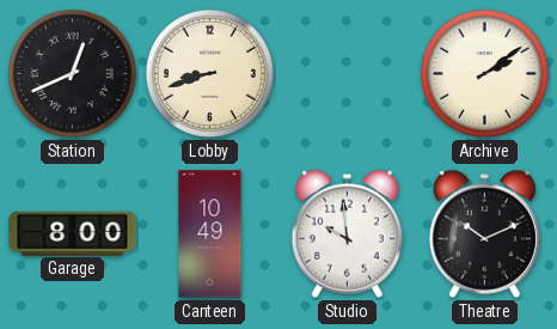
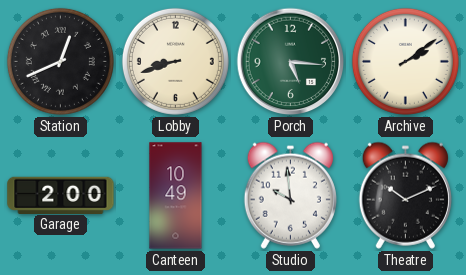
Porch: none -> 5:16
Garage: 8:00 -> 2:00
